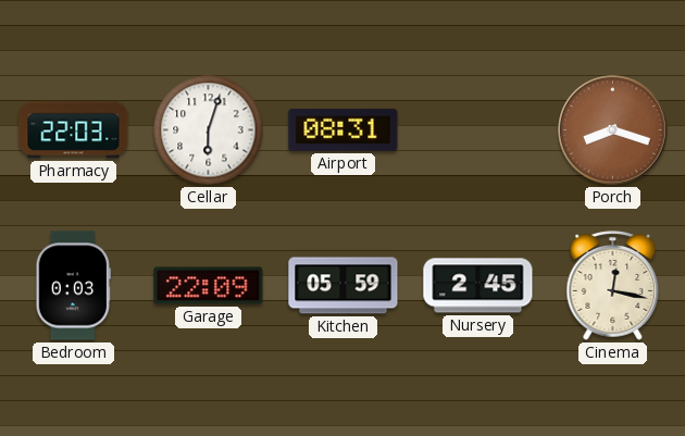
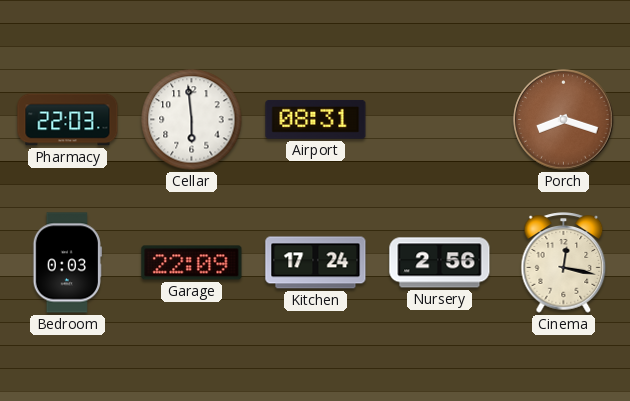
Cellar: 6:03 -> 5:59
Kitchen: 05:59 -> 17:24
Nursery: 2:45 -> 2:56
